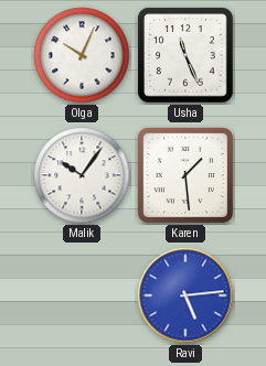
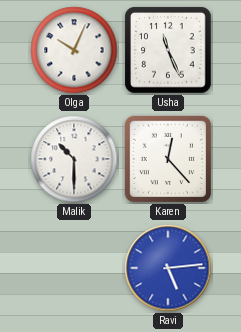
Malik: 10:06 -> 10:30
Karen: 1:29 -> 12:23
